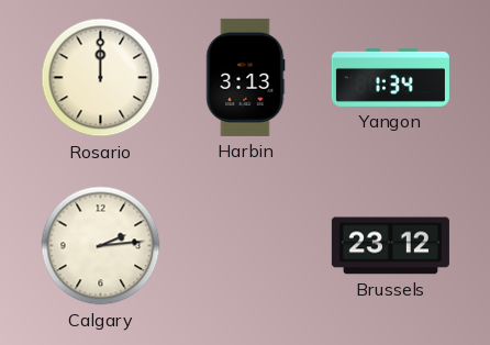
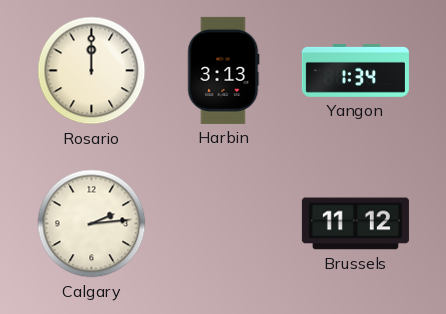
Brussels: 23:12 -> 11:12
